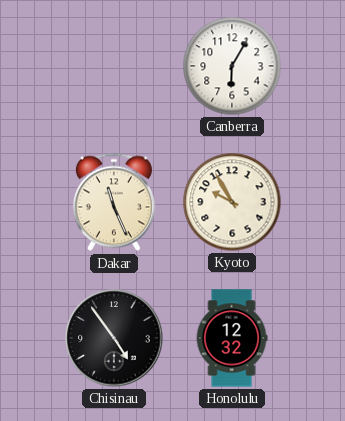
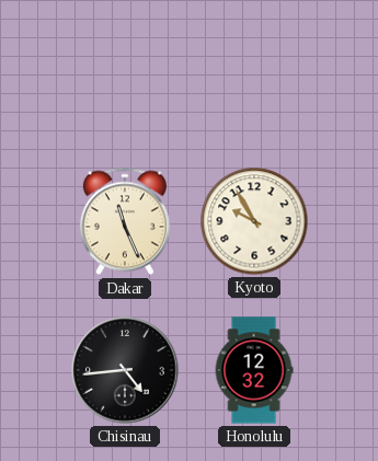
Canberra: 6:05 -> none
Chisinau: 4:54 -> 4:44
